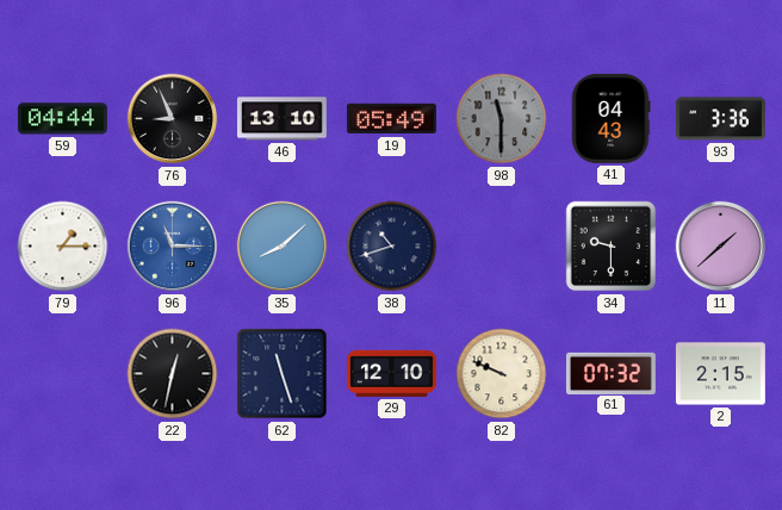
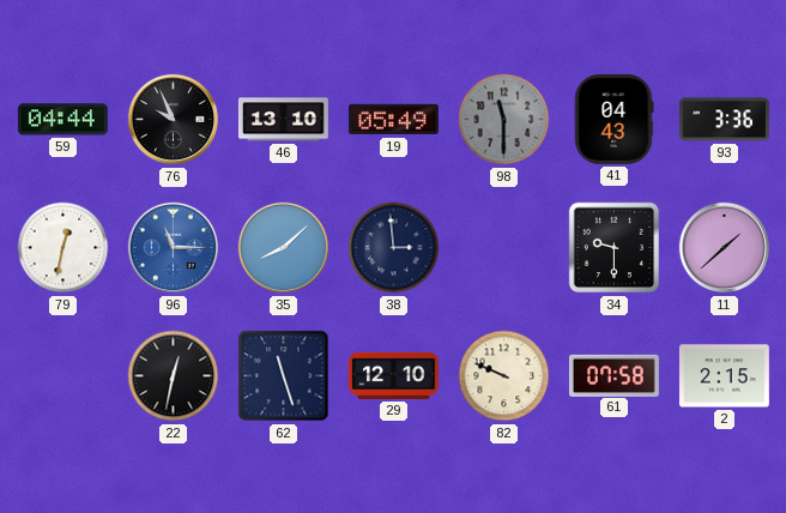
76: 8:56 -> 9:56
79: 1:15 -> 12:32
38: 10:42 -> 2:59
61: 07:32 -> 07:58
